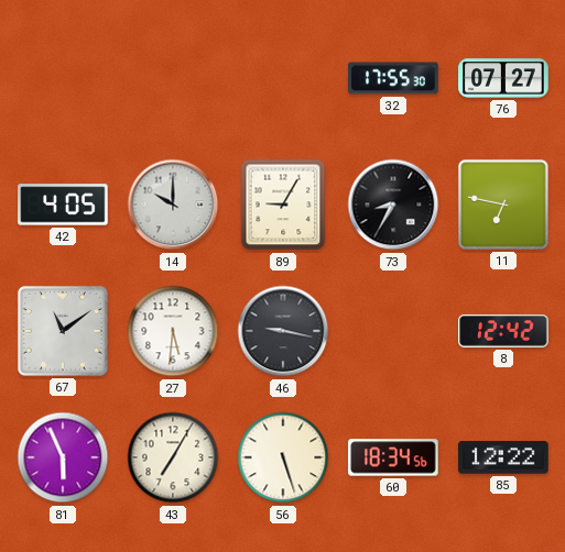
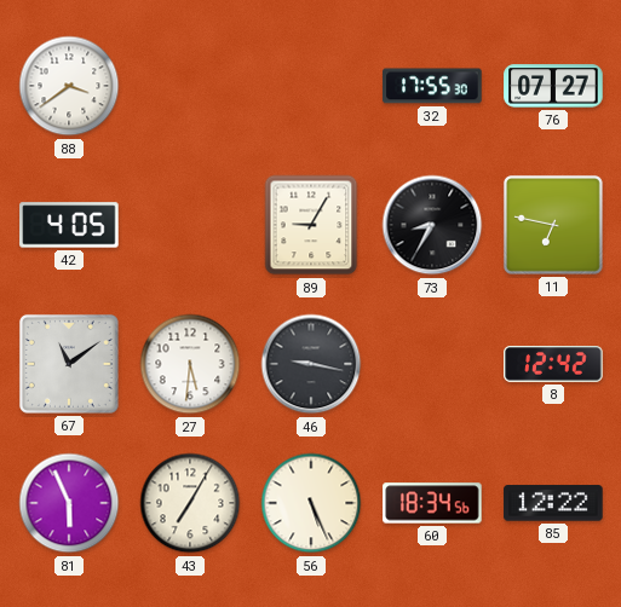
88: none -> 3:39
14: 10:00 -> none
56: 5:27 -> 5:26
